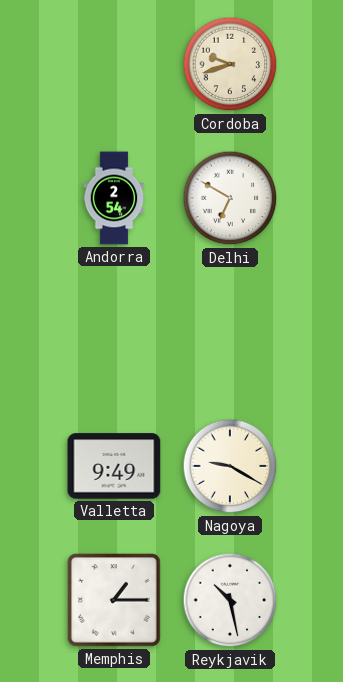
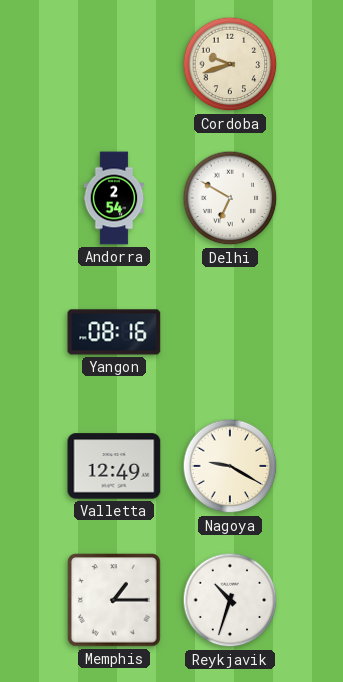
Yangon: none -> 08:16
Valletta: 9:49 -> 12:49
Reykjavik: 10:28 -> 10:33
